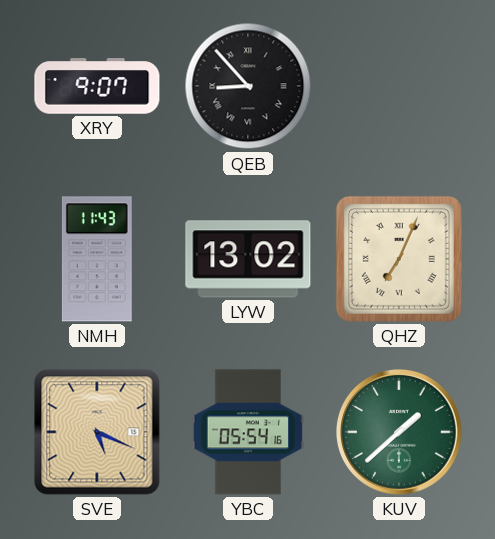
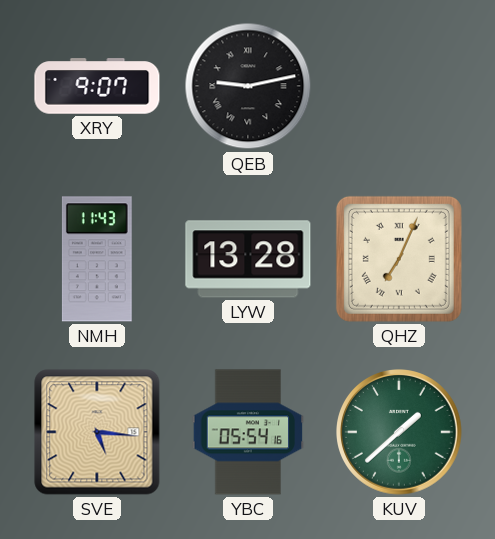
QEB: 8:53 -> 9:13
LYW: 13:02 -> 13:28
SVE: 5:19 -> 5:16
